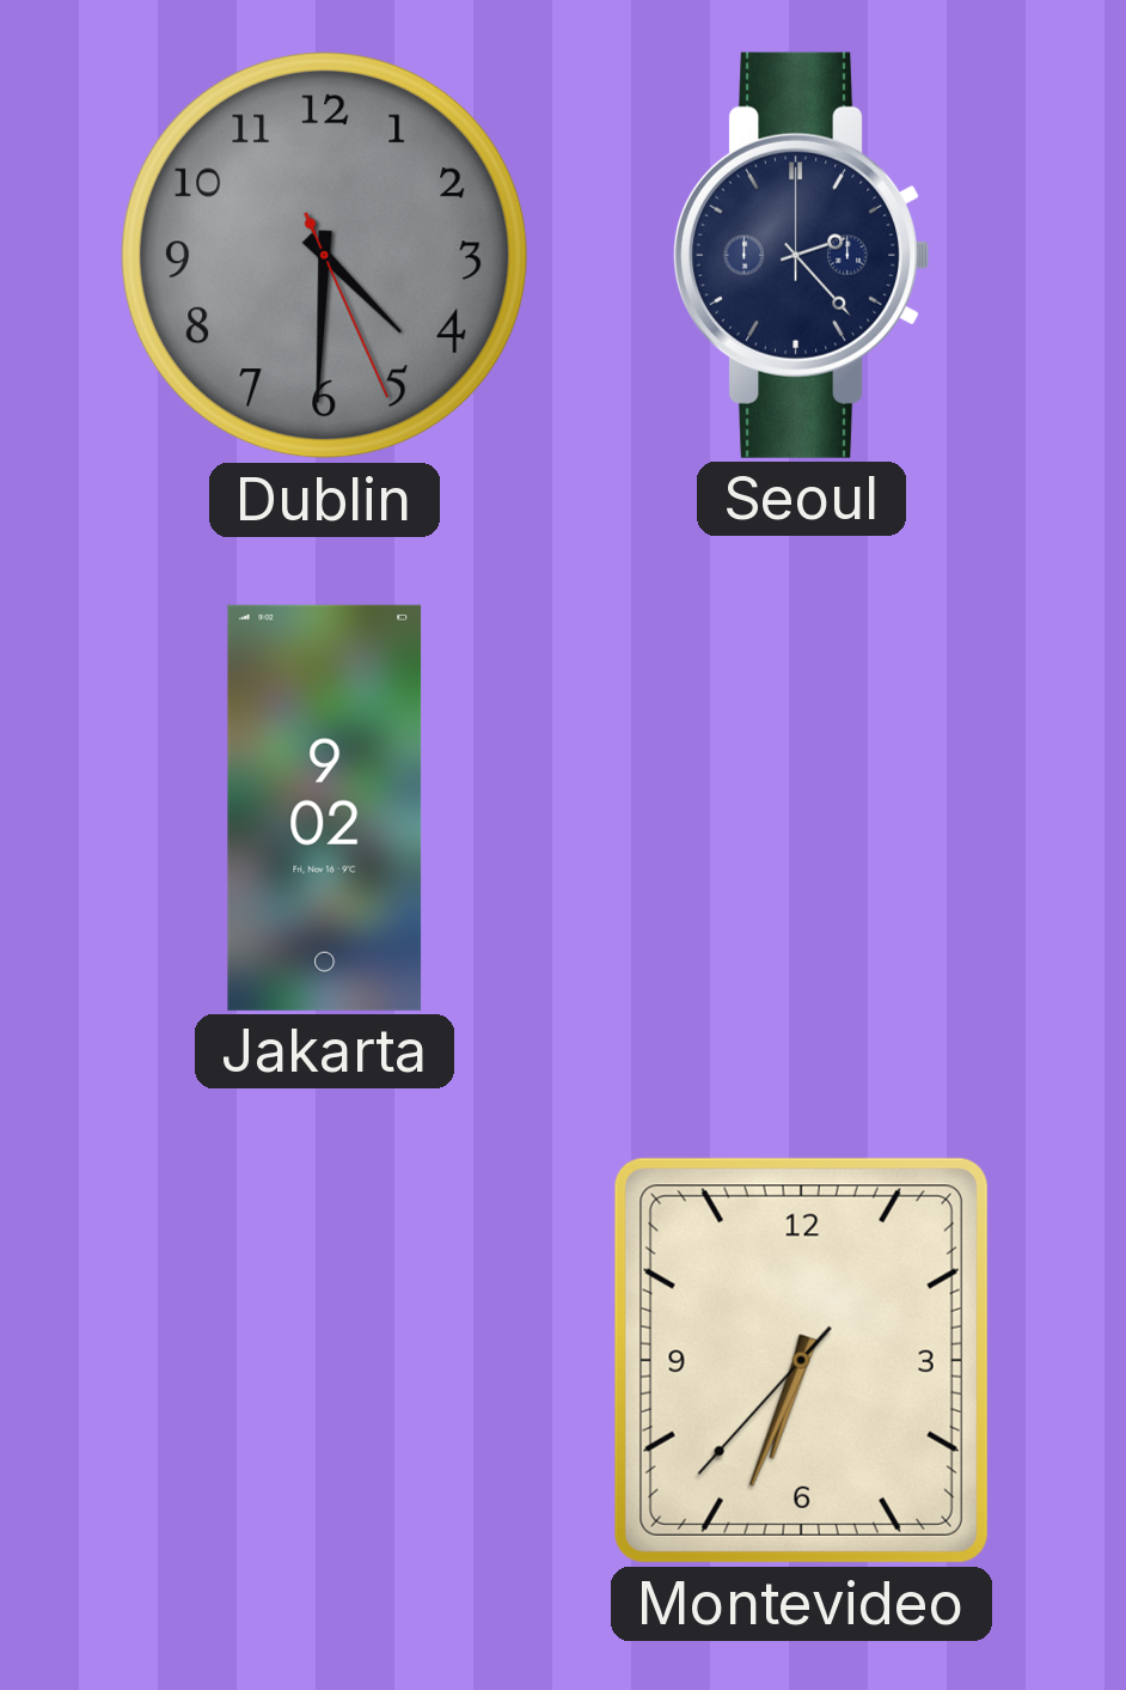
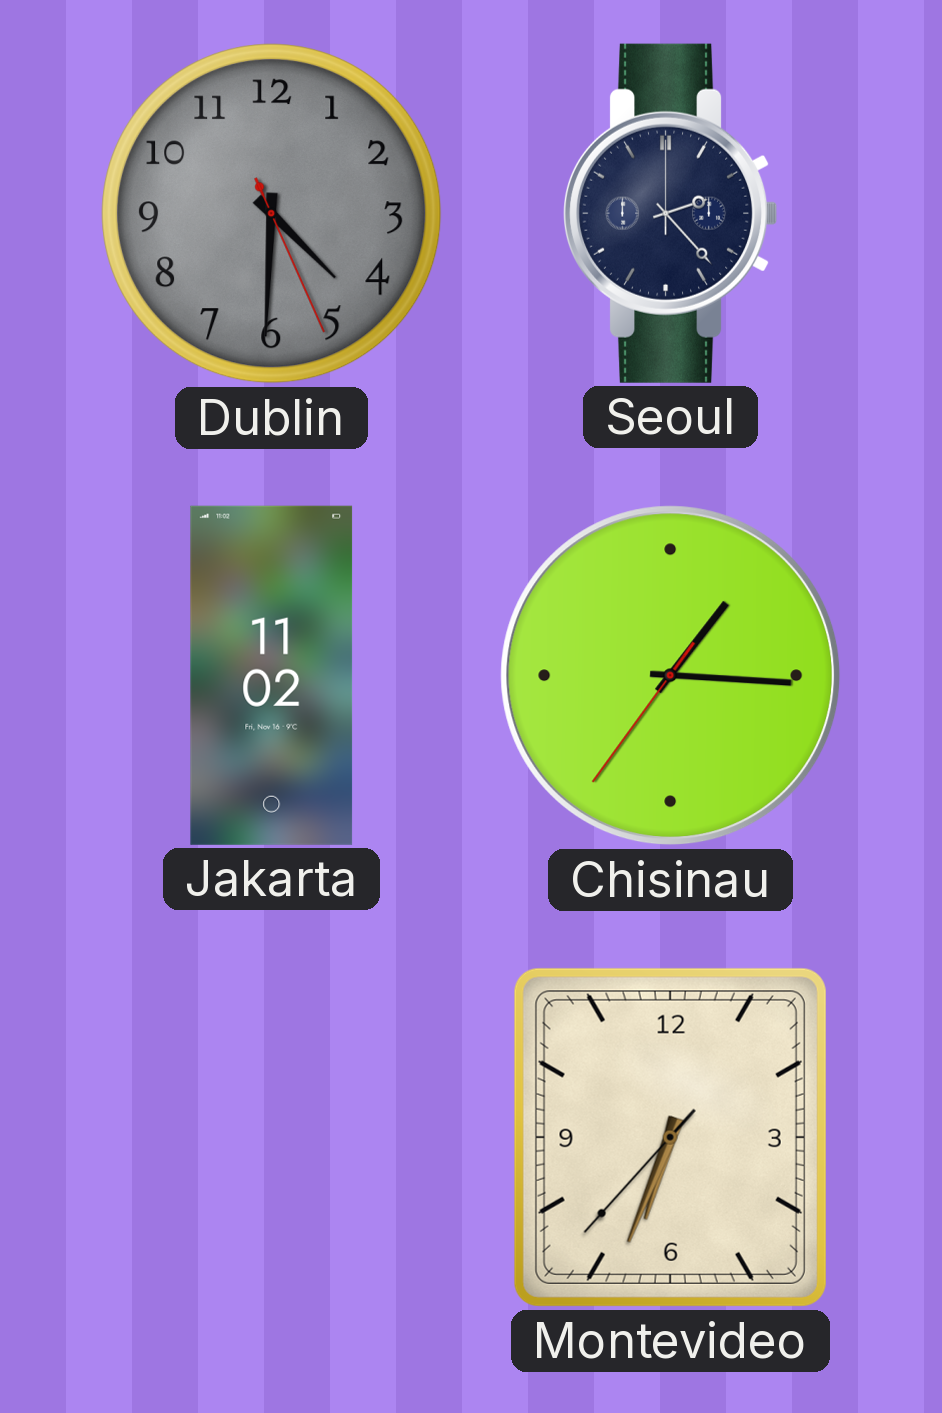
Jakarta: 9:02 -> 11:02
Chisinau: none -> 1:15
